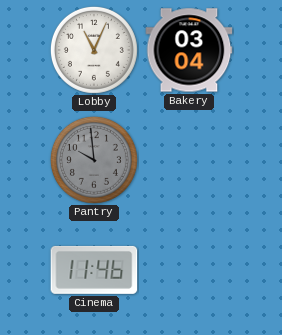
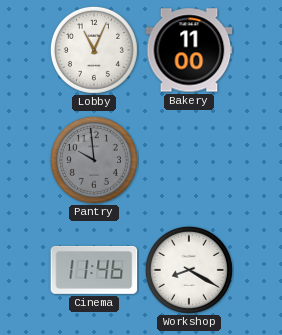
Bakery: 03:04 -> 11:00
Workshop: none -> 8:20
